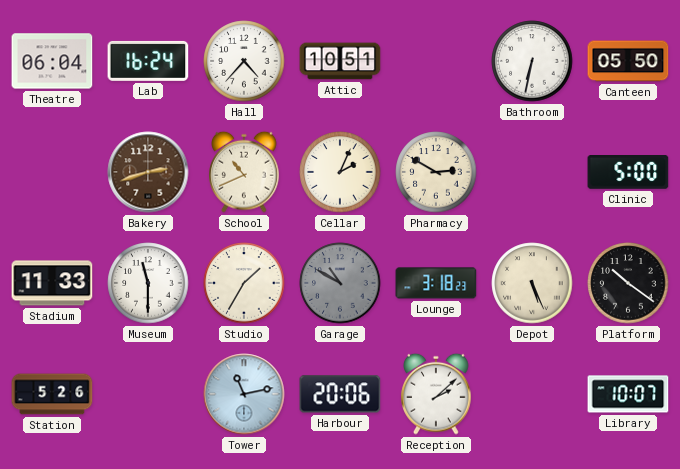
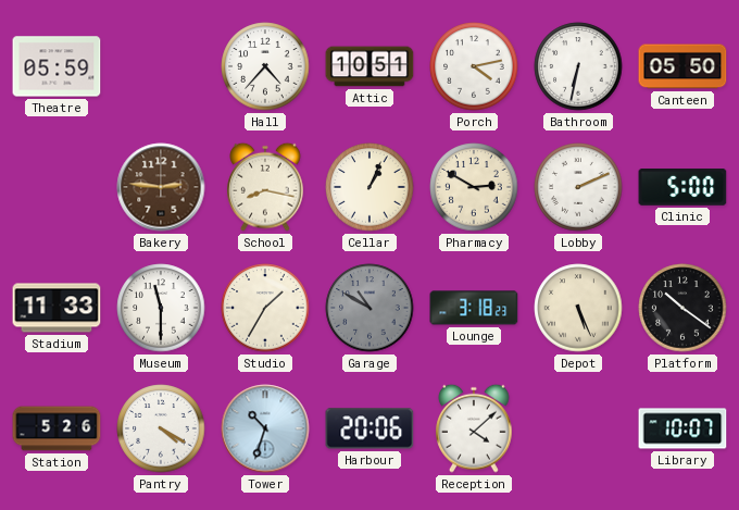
Theatre: 06:04 -> 05:59
Lab: 16:24 -> none
Porch: none -> 4:13
Bakery: 2:42 -> 2:46
School: 10:41 -> 8:17
Cellar: 2:04 -> 1:04
Lobby: none -> 2:11
Pantry: none -> 4:20
Tower: 11:13 -> 10:33
Reception: 2:08 -> 4:08
